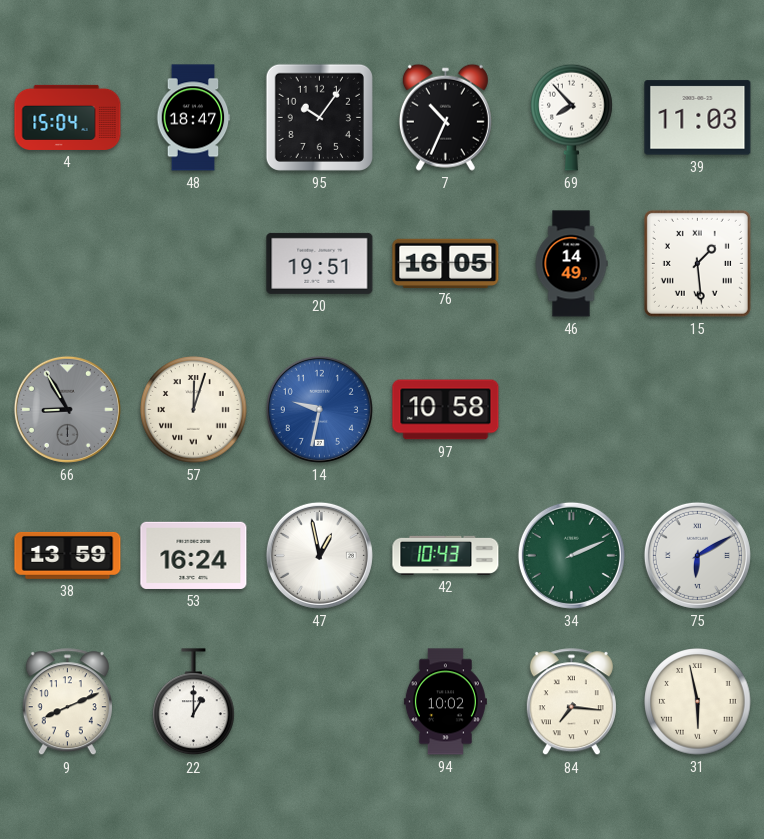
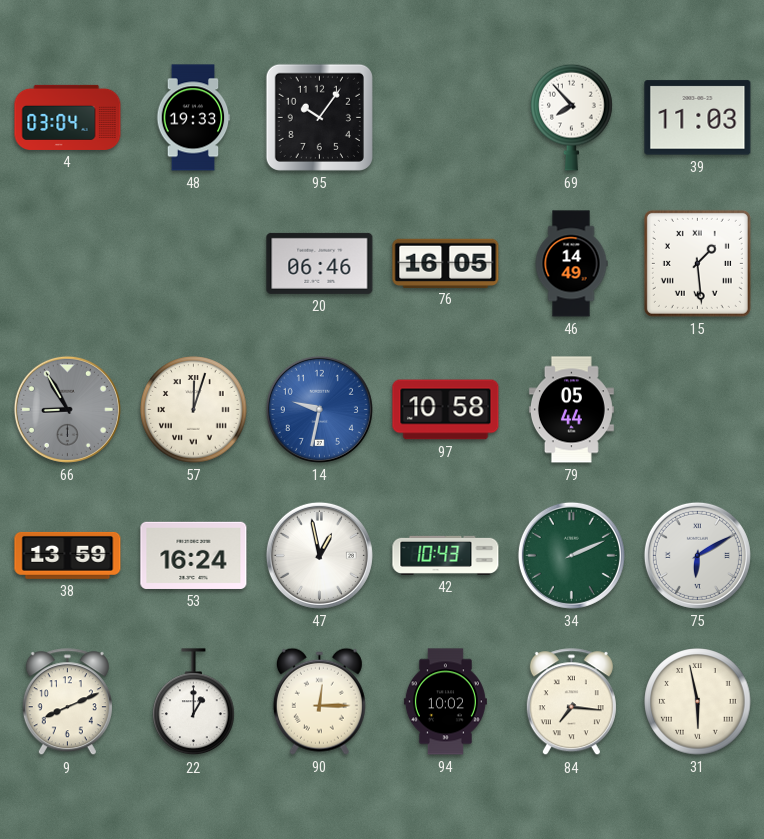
4: 15:04 -> 03:04
48: 18:47 -> 19:33
7: 10:34 -> none
20: 19:51 -> 06:46
79: none -> 05:44
90: none -> 12:15
